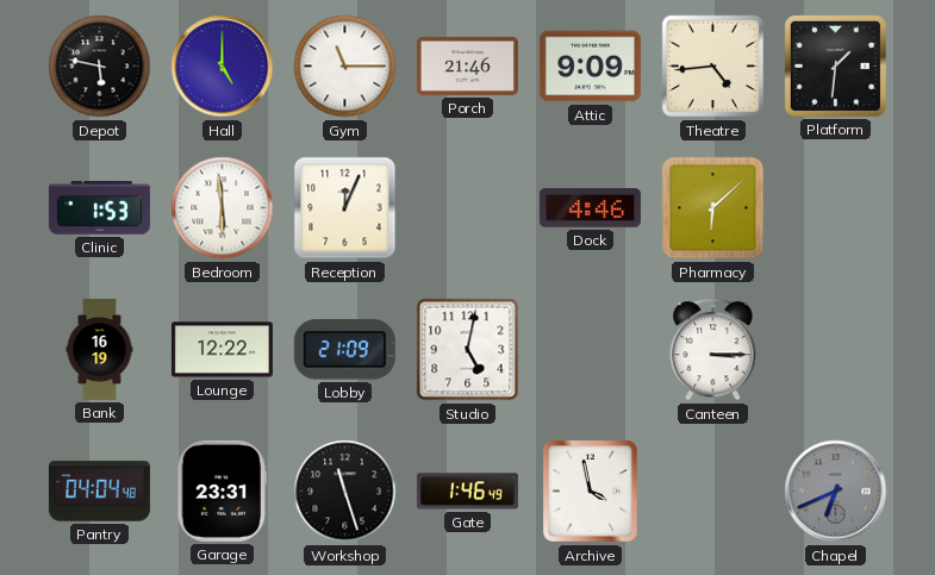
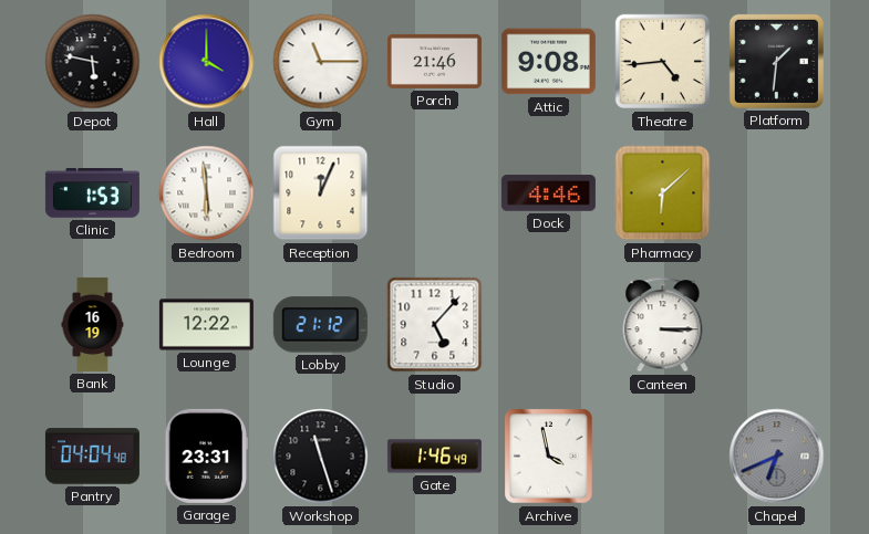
Hall: 5:00 -> 4:00
Attic: 9:09 -> 9:08
Lobby: 21:09 -> 21:12
Studio: 5:02 -> 5:07
